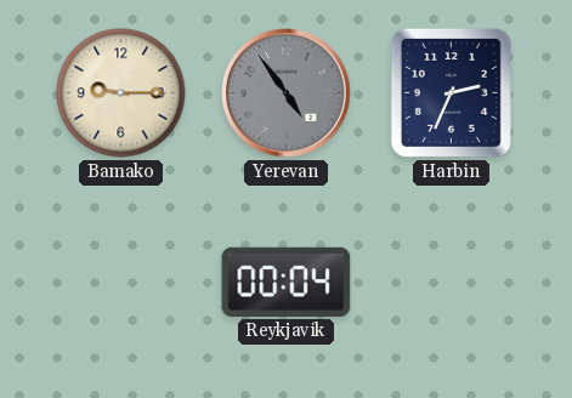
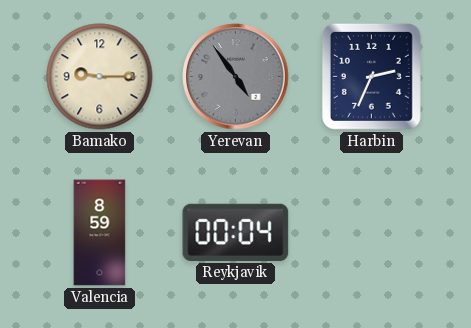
Valencia: none -> 8:59
